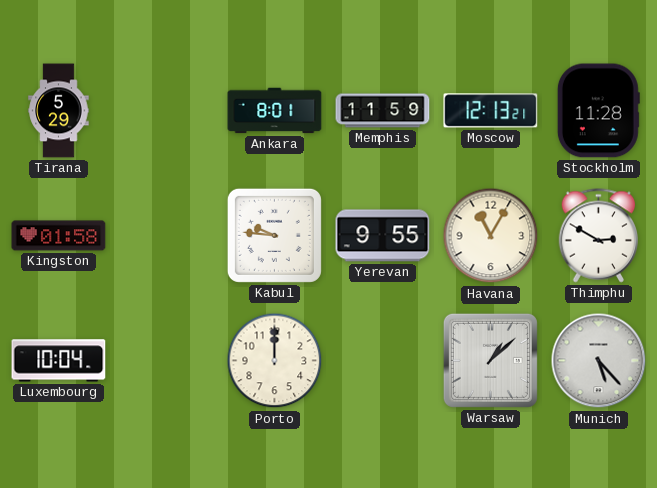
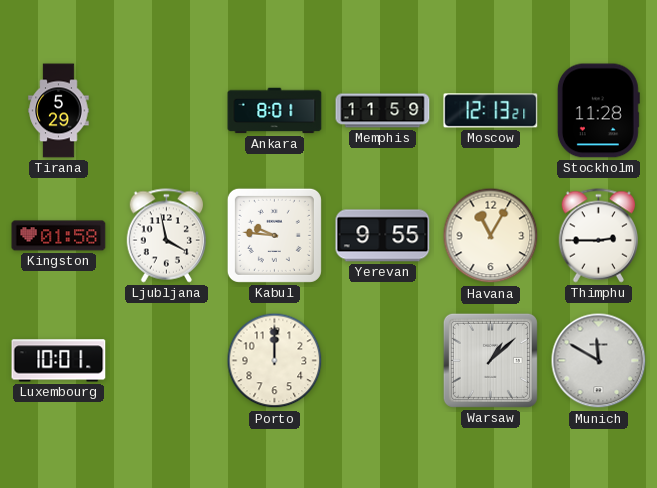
Ljubljana: none -> 3:58
Thimphu: 2:50 -> 2:45
Luxembourg: 10:04 -> 10:01
Munich: 5:23 -> 11:50
